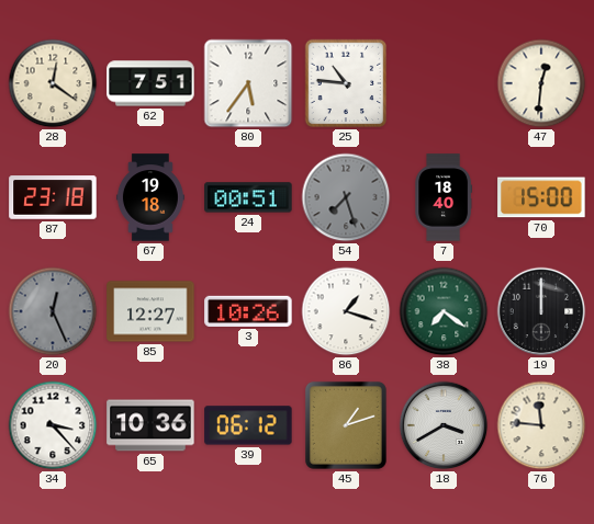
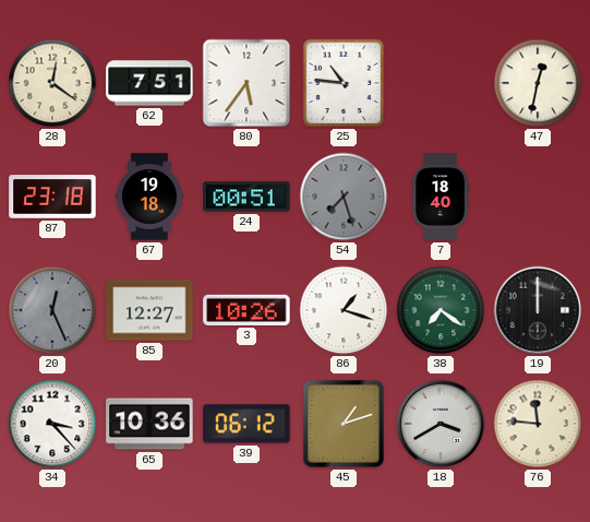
47: 12:31 -> 12:32
70: 15:00 -> none
